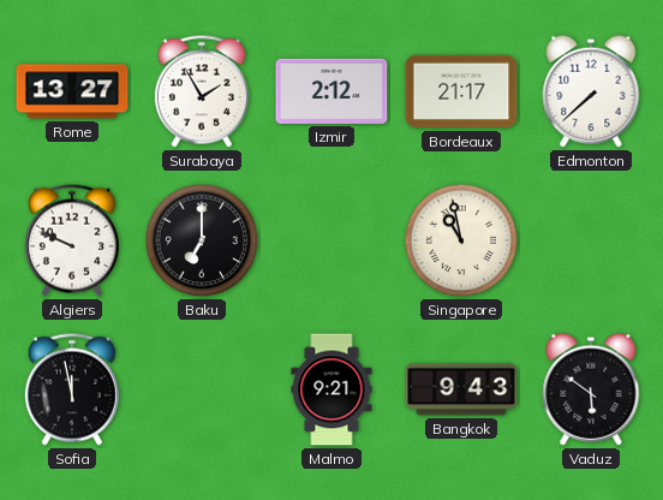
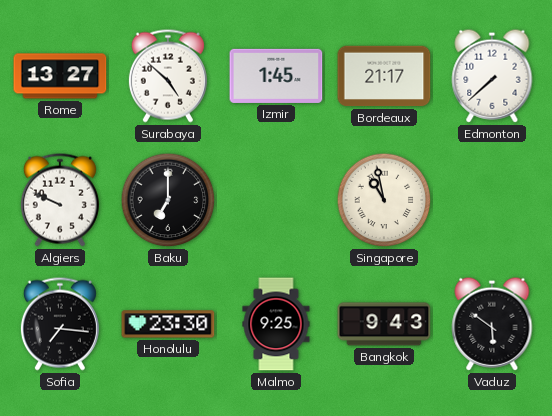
Surabaya: 1:55 -> 4:52
Izmir: 2:12 -> 1:45
Sofia: 11:58 -> 7:16
Honolulu: none -> 23:30
Malmo: 9:21 -> 9:25
